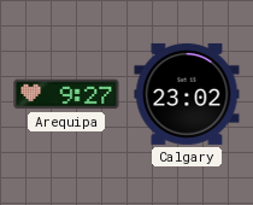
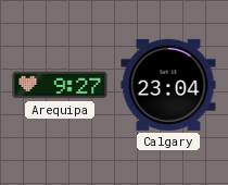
Calgary: 23:02 -> 23:04
